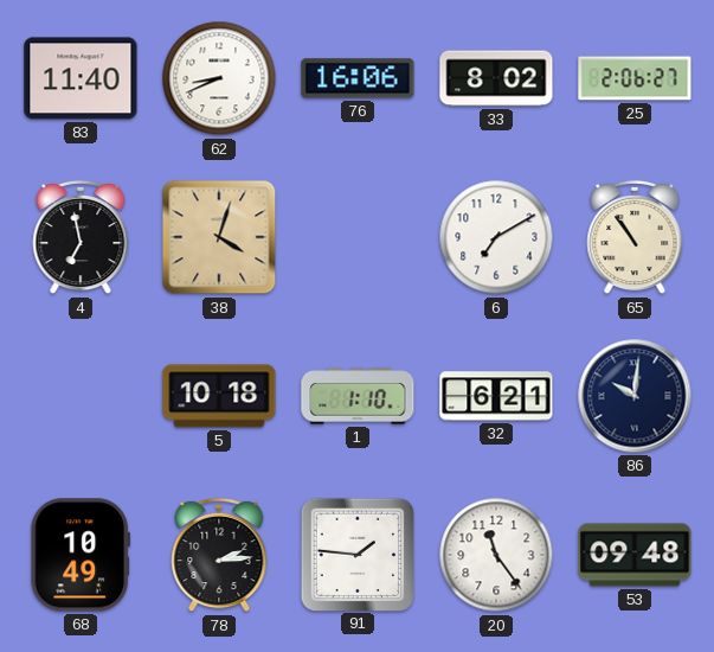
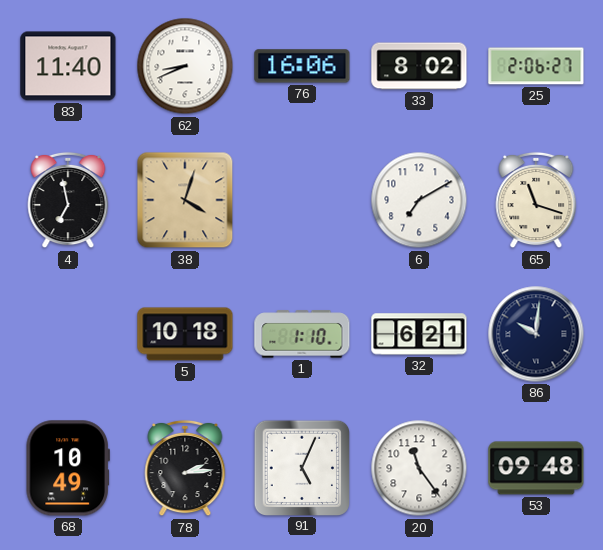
65: 10:54 -> 11:18
91: 1:46 -> 5:04
